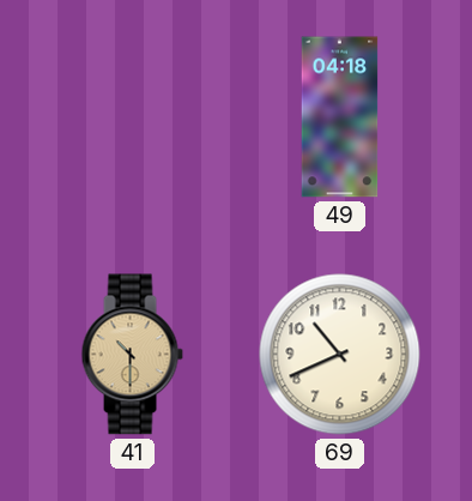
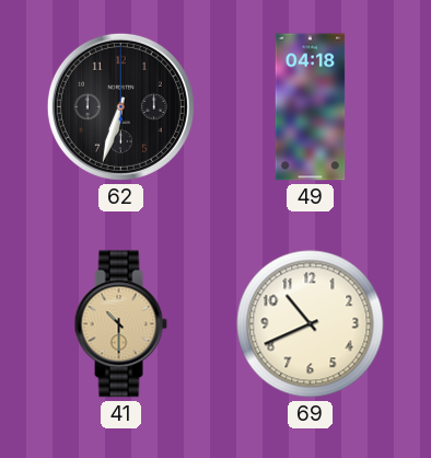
62: none -> 6:33
